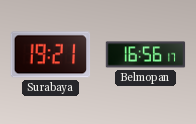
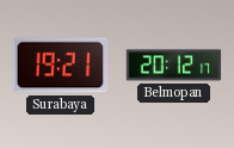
Belmopan: 16:56 -> 20:12
